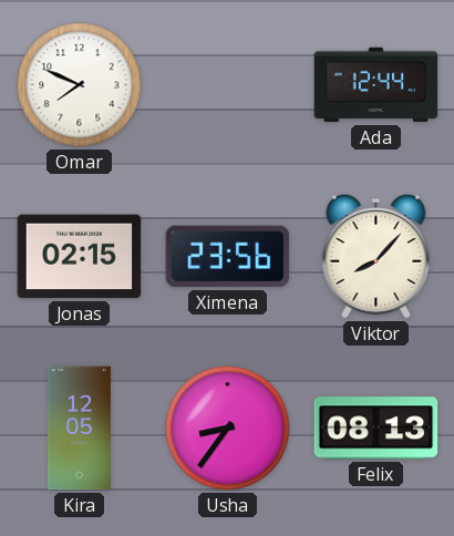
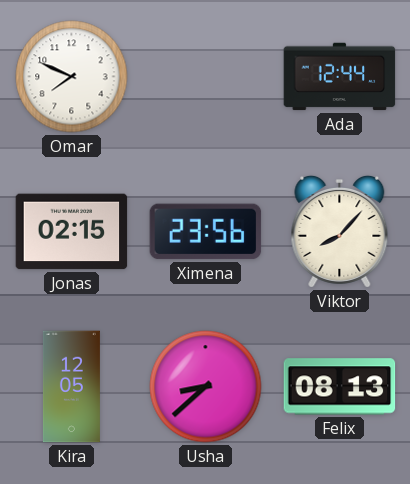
Usha: 8:36 -> 8:38
